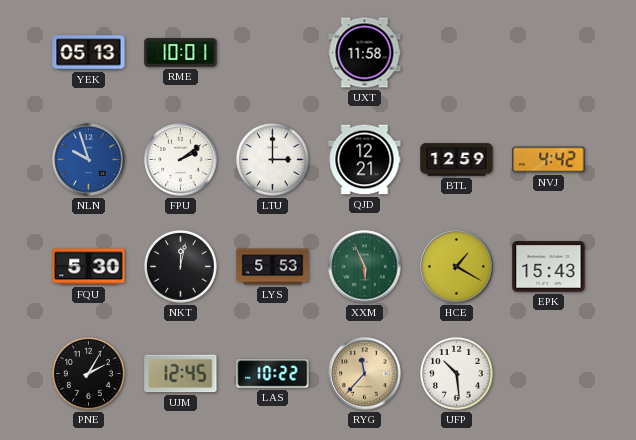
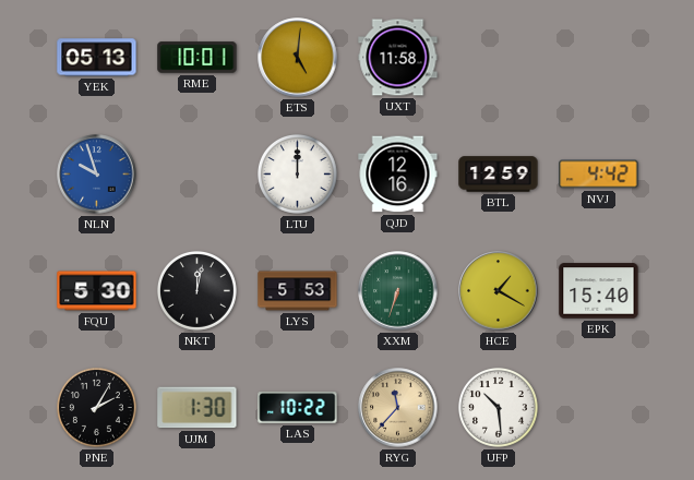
ETS: none -> 5:01
FPU: 2:09 -> none
LTU: 3:00 -> 12:00
QJD: 12:21 -> 12:16
XXM: 5:56 -> 6:33
EPK: 15:43 -> 15:40
UJM: 12:45 -> 1:30
